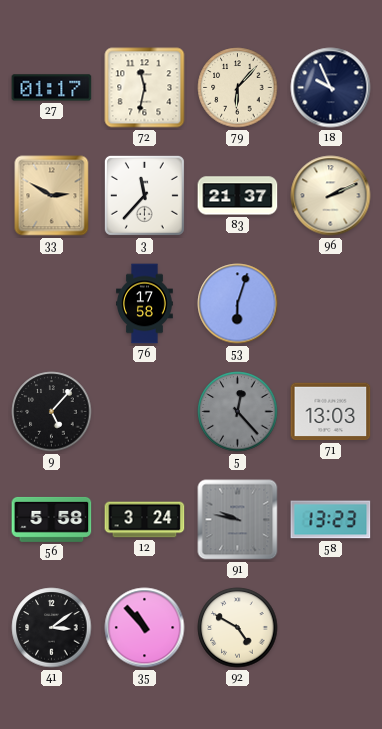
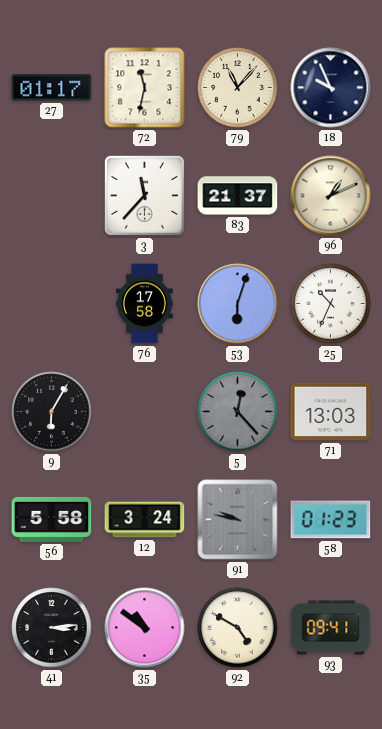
79: 6:07 -> 11:07
33: 2:50 -> none
96: 2:11 -> 1:11
25: none -> 10:34
9: 5:07 -> 6:05
58: 13:23 -> 01:23
41: 3:09 -> 3:14
35: 10:53 -> 10:51
93: none -> 09:41
